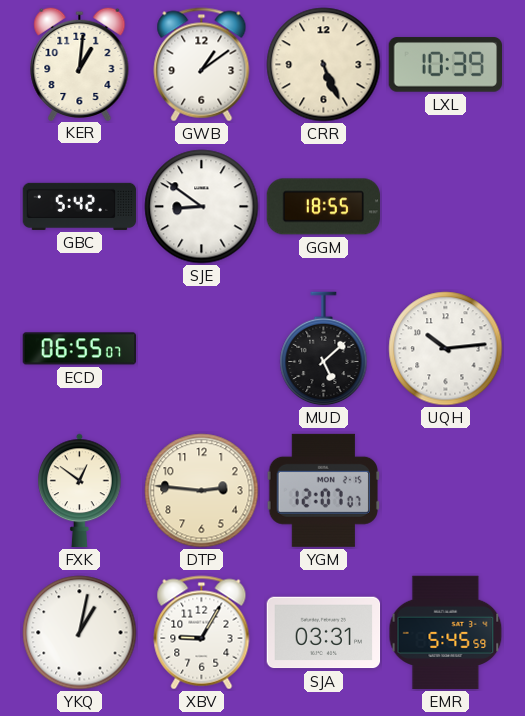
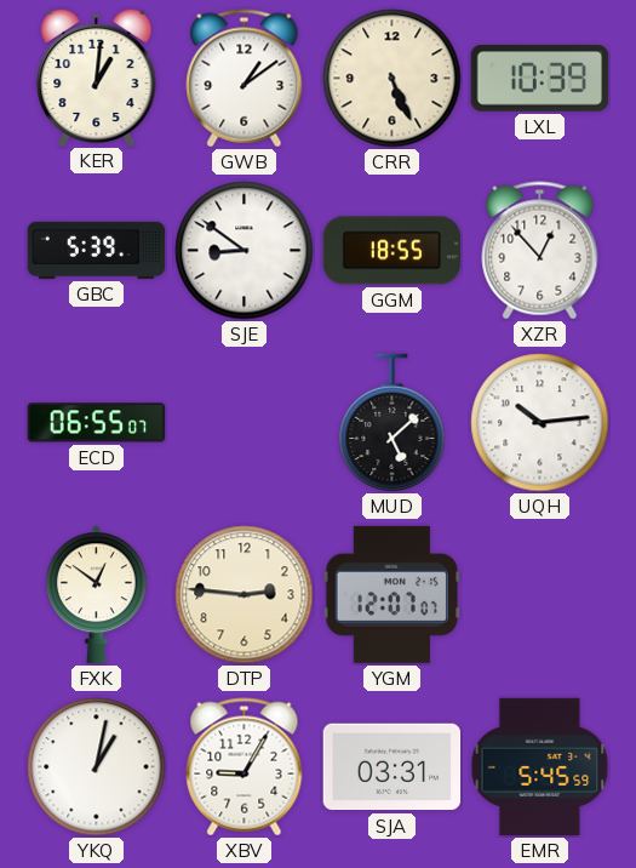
GBC: 5:42 -> 5:39
XZR: none -> 12:53
